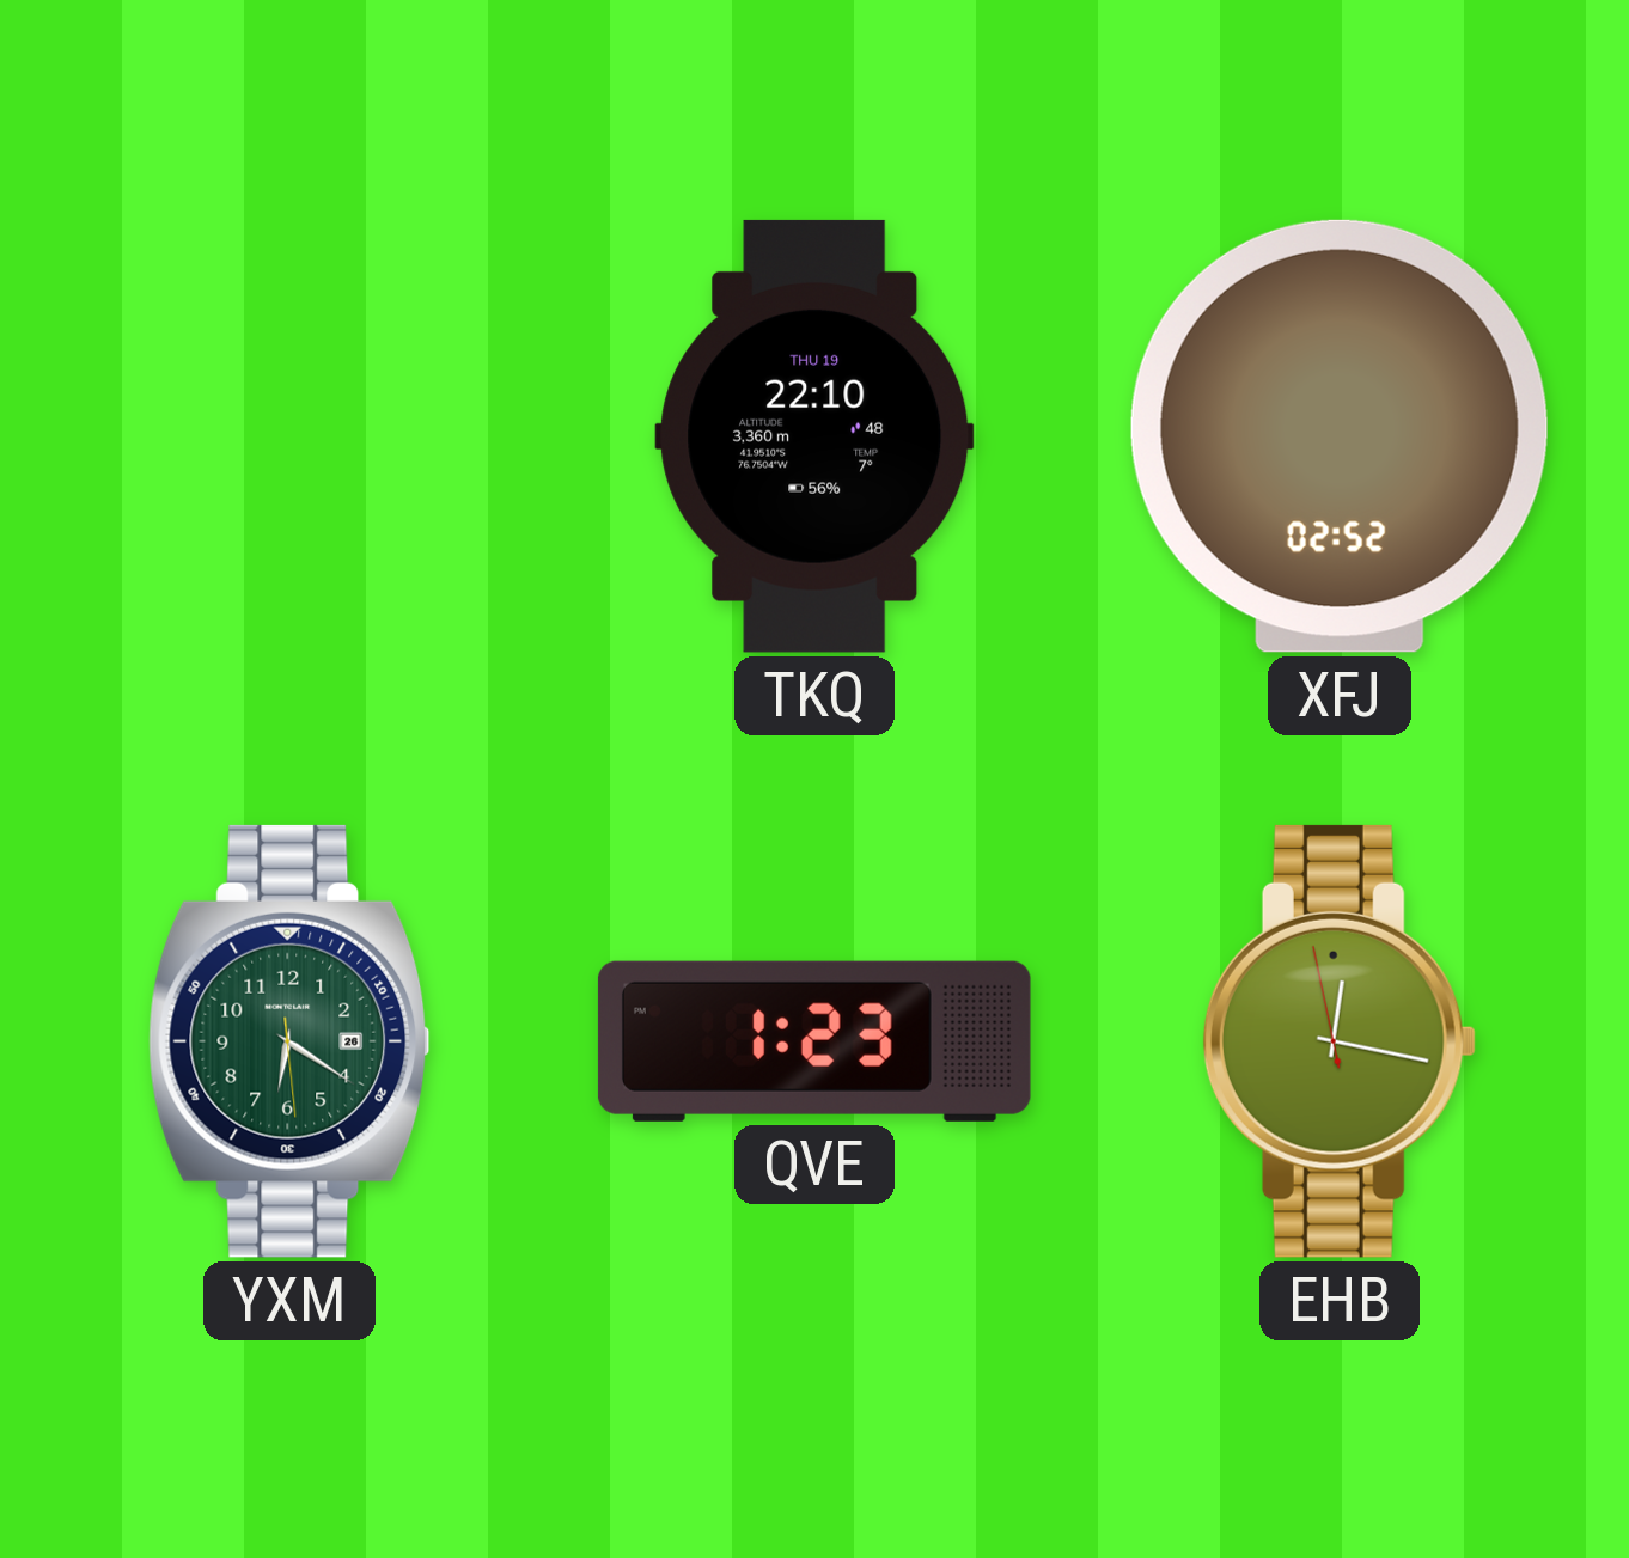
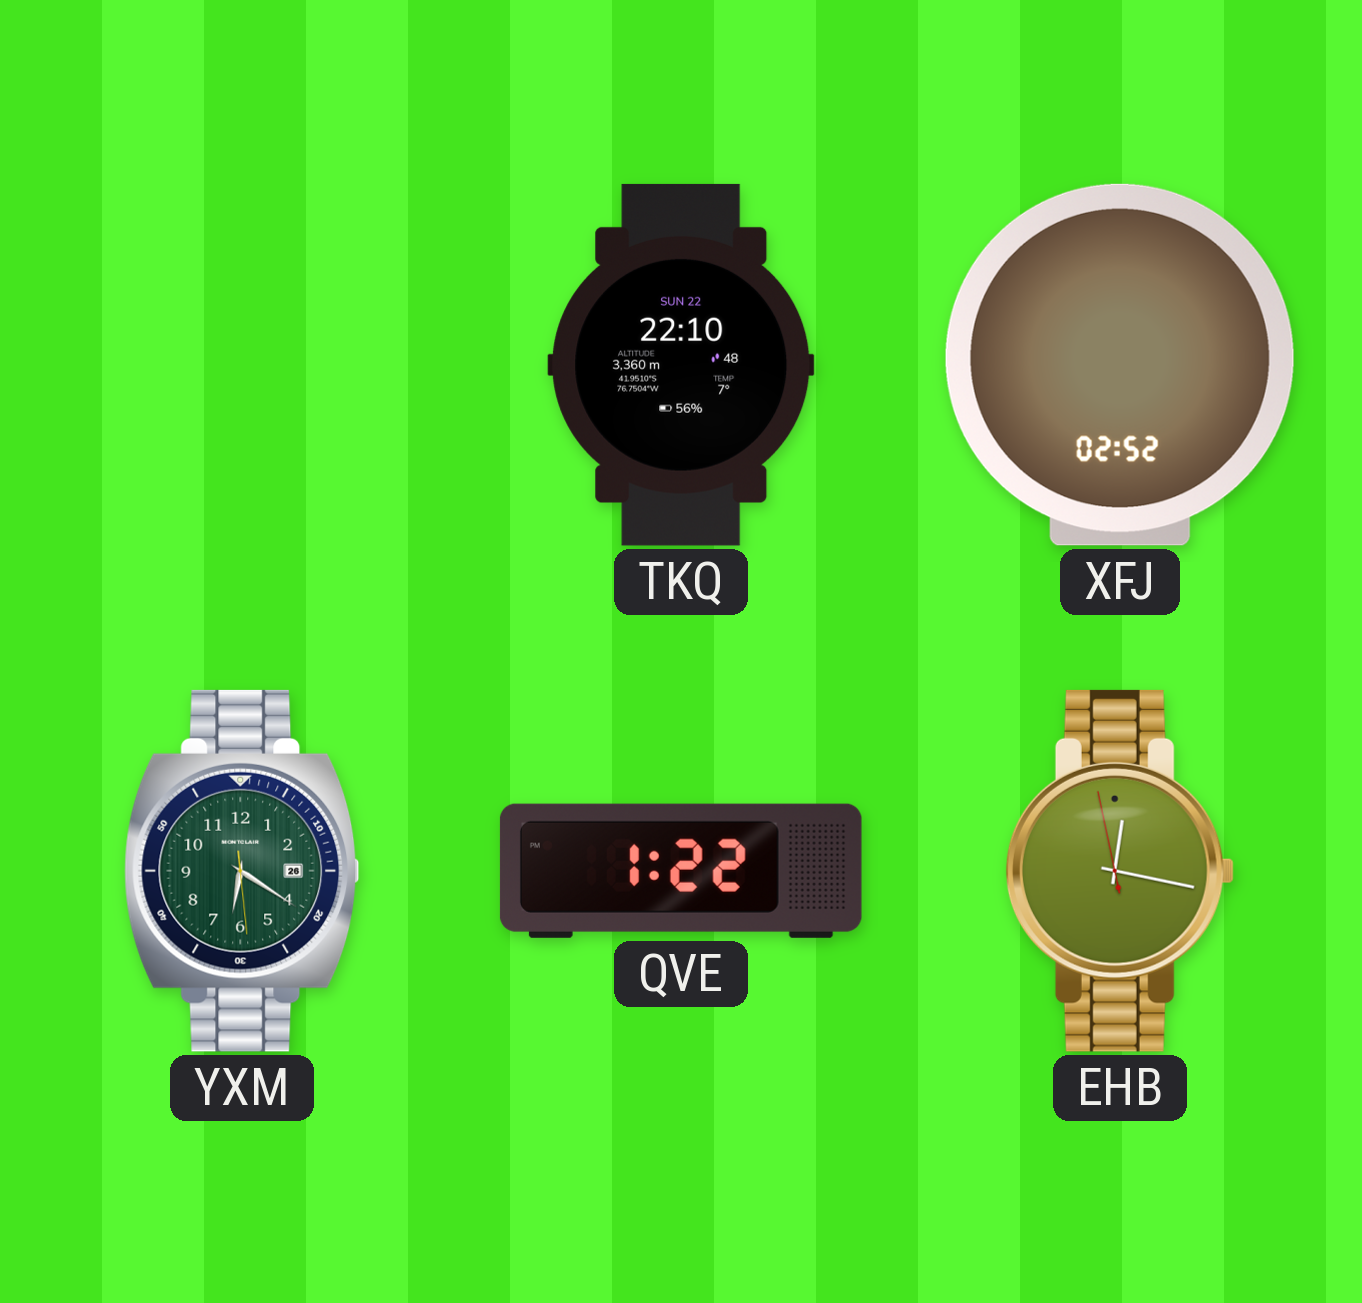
TKQ date: THU 19 -> SUN 22
QVE: 1:23 -> 1:22
